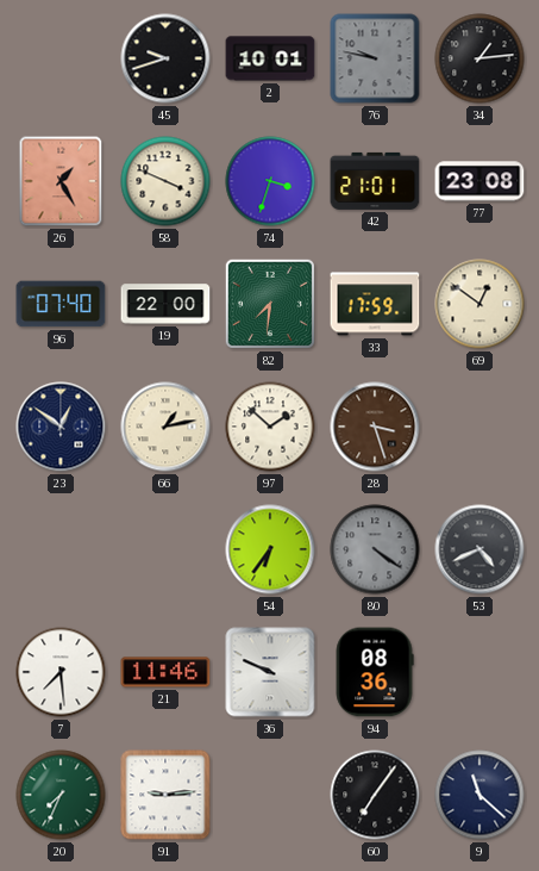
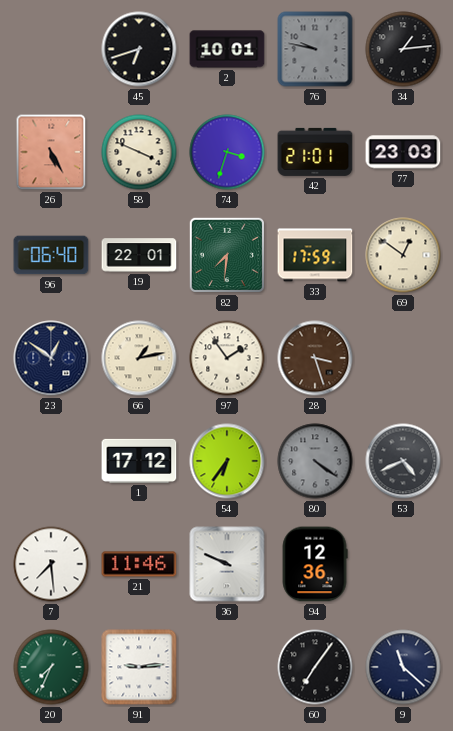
45: 9:42 -> 6:42
26: 1:25 -> 5:25
77: 23:08 -> 23:03
96: 07:40 -> 06:40
19: 22:00 -> 22:01
97: 1:52 -> 1:54
1: none -> 17:12
94: 08:36 -> 12:36
